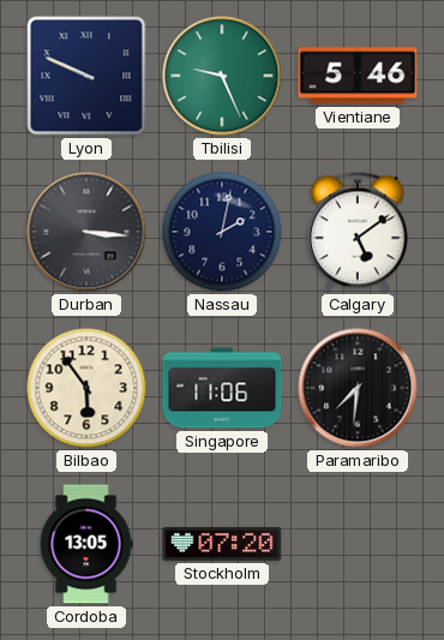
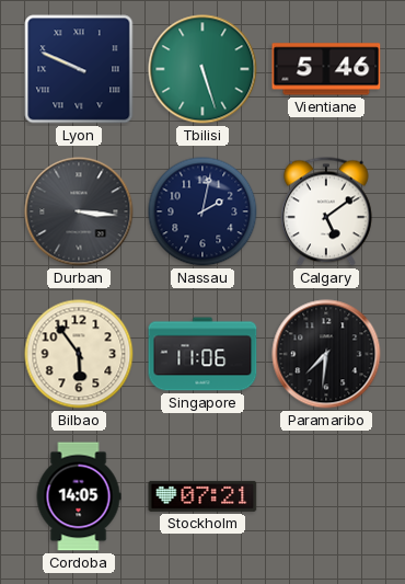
Tbilisi: 9:26 -> 5:27
Cordoba: 13:05 -> 14:05
Stockholm: 07:20 -> 07:21
